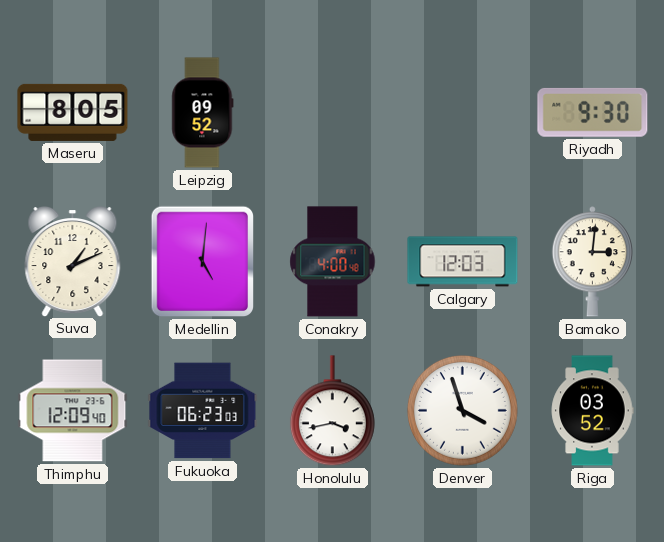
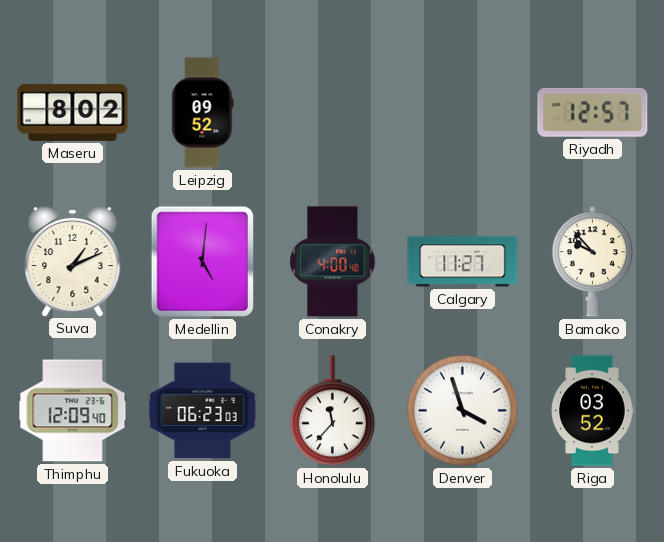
Maseru: 8:05 -> 8:02
Riyadh: 9:30 -> 12:57
Calgary: 12:03 -> 11:27
Bamako: 3:01 -> 9:53
Honolulu: 3:43 -> 11:37
